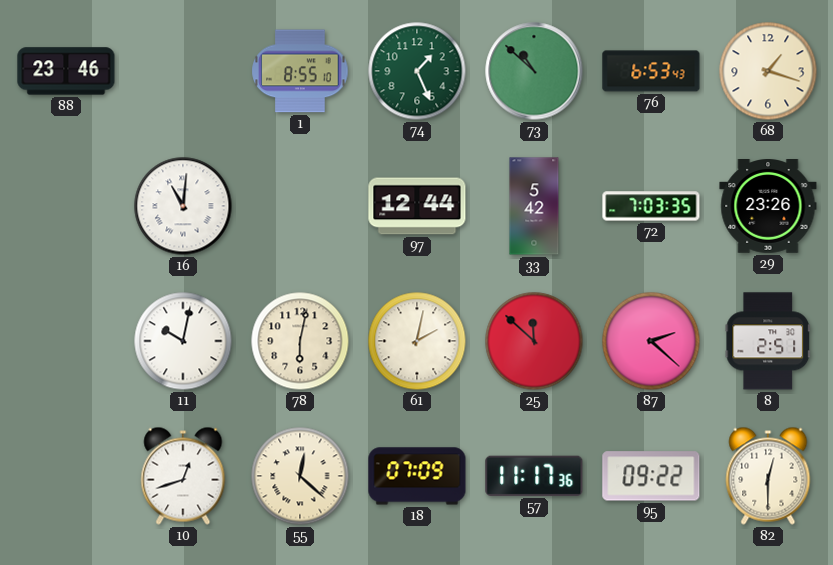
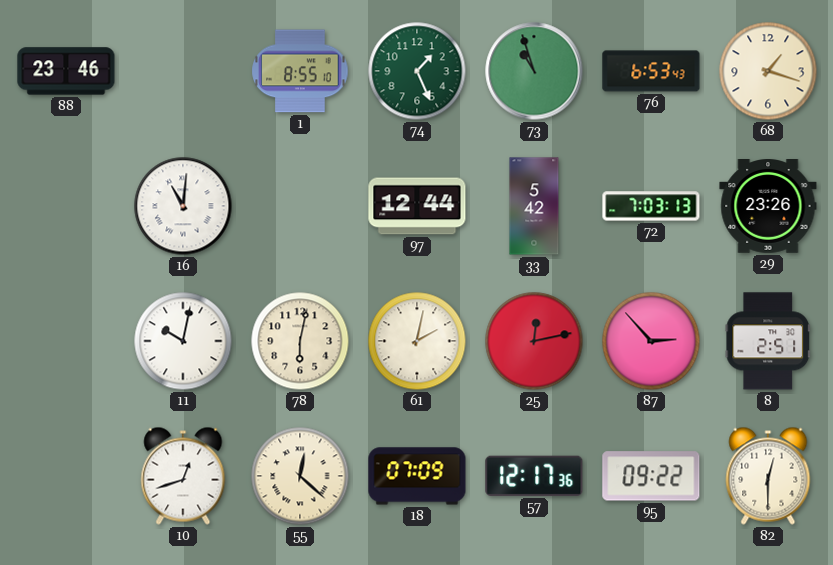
73: 10:52 -> 10:57
72: 7:03:35 -> 7:03:13
25: 11:52 -> 12:13
87: 2:22 -> 2:53
57: 11:17 -> 12:17
